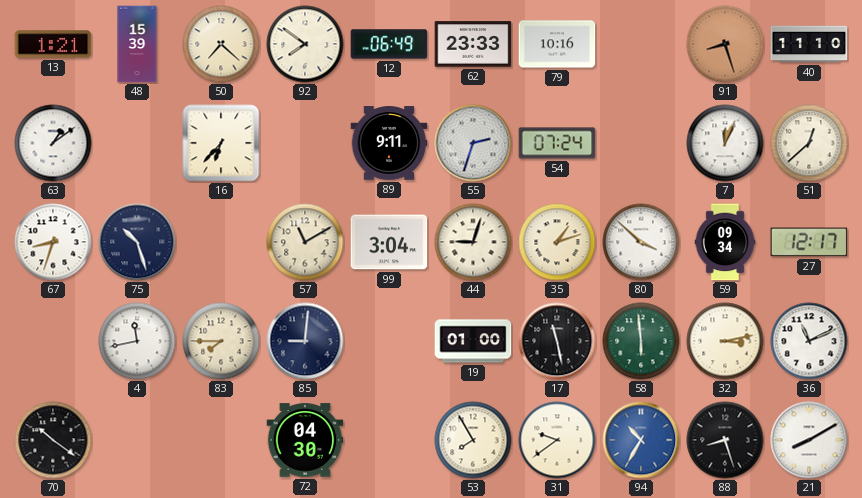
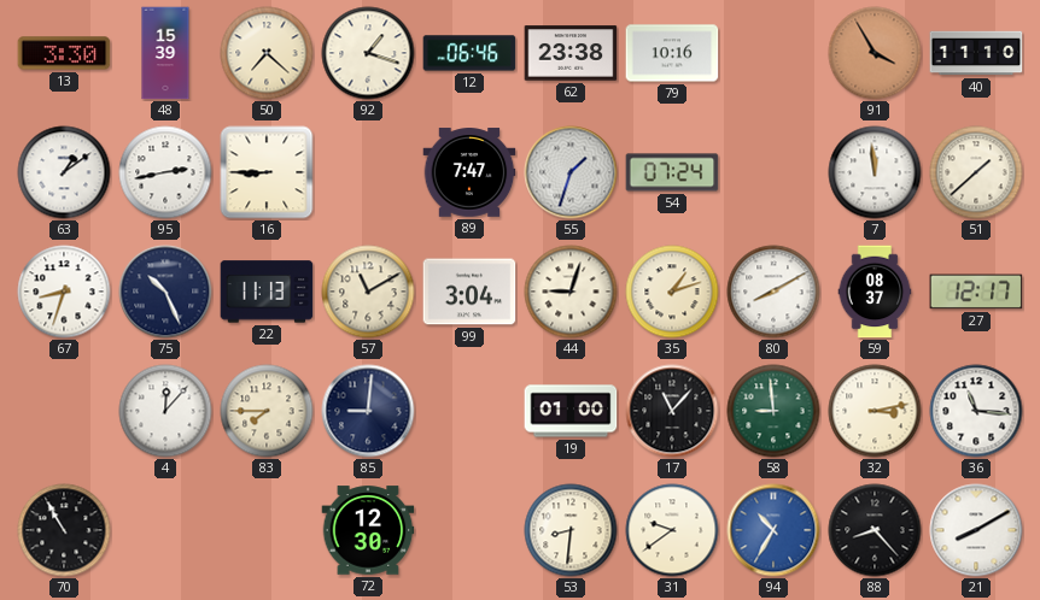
13: 1:21 -> 3:30
92: 7:51 -> 1:18
12: 06:49 -> 06:46
62: 23:33 -> 23:38
91: 8:27 -> 3:55
95: none -> 2:43
16: 6:37 -> 8:45
89: 9:11 -> 7:47
55: 2:33 -> 1:33
7: 12:04 -> 11:59
51: 12:38 -> 1:38
75: 10:27 -> 10:26
22: none -> 11:13
80: 3:52 -> 8:10
59: 09:34 -> 08:37
4: 11:43 -> 12:07
17: 11:28 -> 11:07
58: 5:59 -> 8:59
36: 11:11 -> 11:16
70: 10:21 -> 10:55
72: 04:30 -> 12:30
53: 7:55 -> 8:31
88: 8:27 -> 8:23
